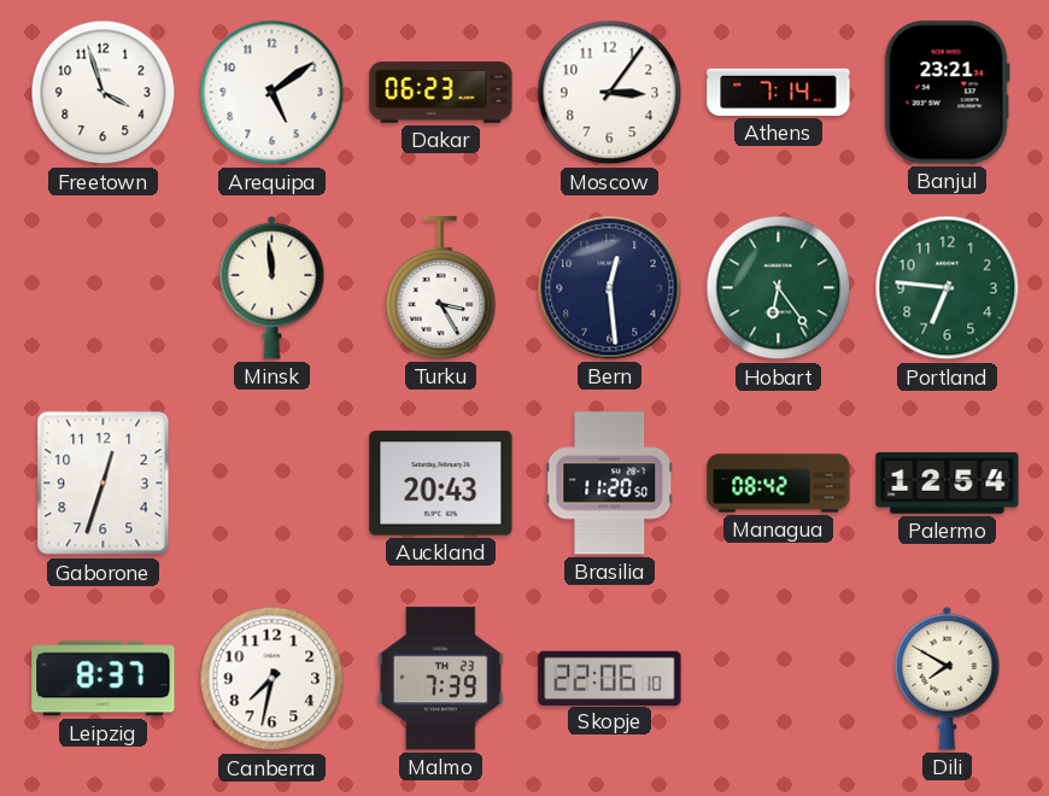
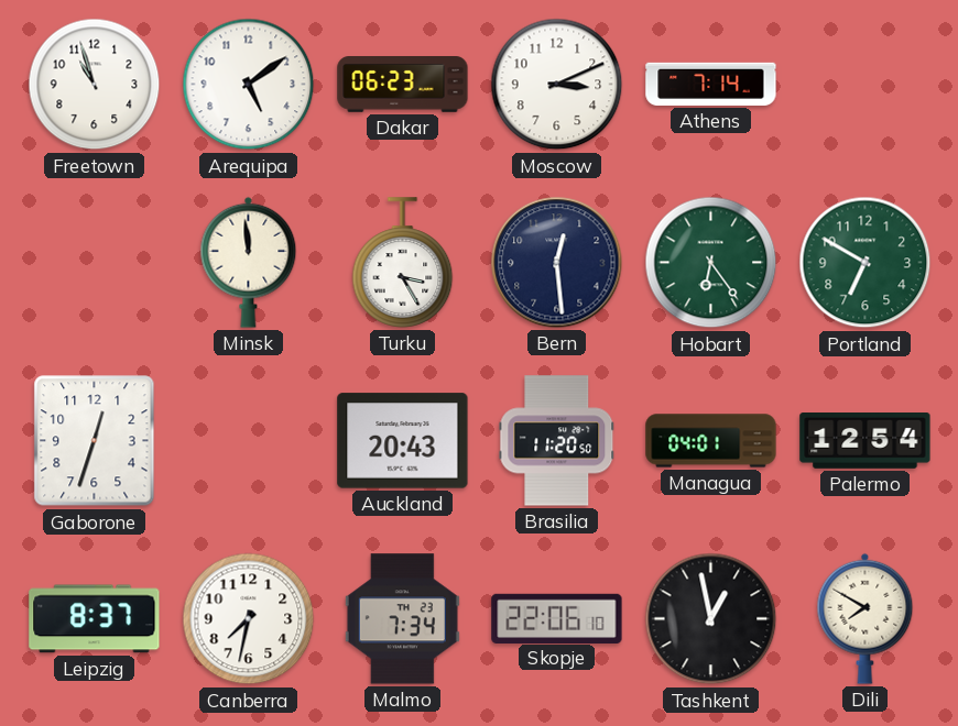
Freetown: 3:57 -> 10:57
Moscow: 3:06 -> 3:11
Banjul: 23:21 -> none
Portland: 6:46 -> 6:50
Managua: 08:42 -> 04:01
Malmo: 7:39 -> 7:34
Tashkent: none -> 12:58
